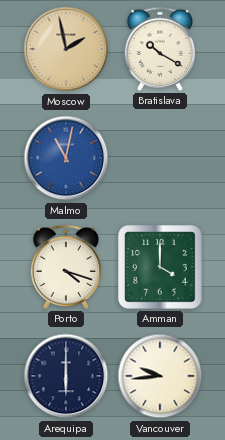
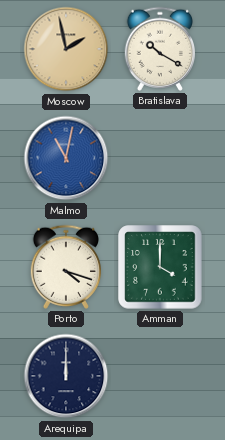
Arequipa: 6:00 -> 12:00
Vancouver: 9:44 -> none
